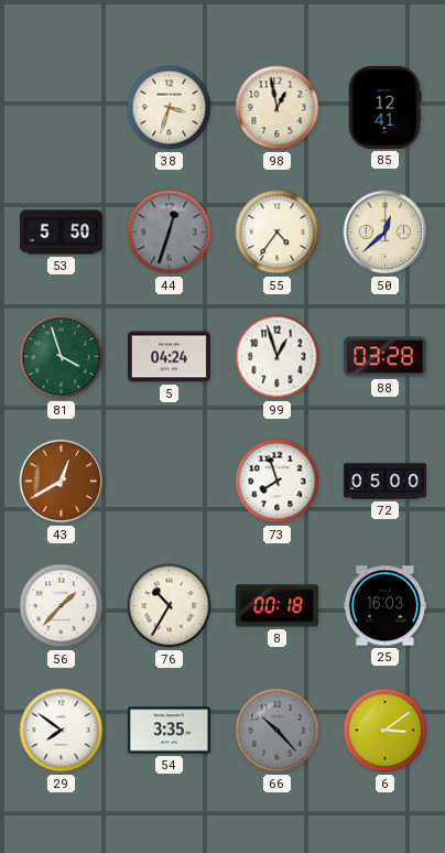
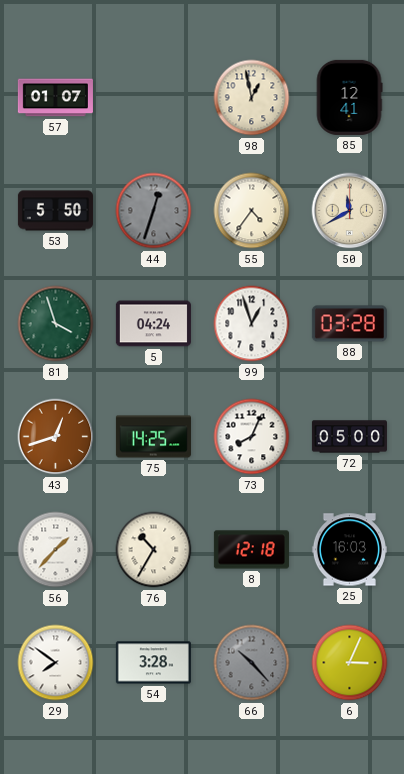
57: none -> 01:07
38: 3:33 -> none
50: 12:38 -> 11:40
43: 12:40 -> 12:42
75: none -> 14:25
73: 7:57 -> 8:04
8: 00:18 -> 12:18
54: 3:35 -> 3:28
6: 3:09 -> 3:04
